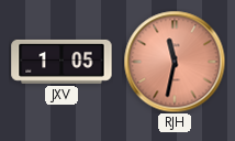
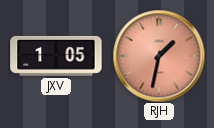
RJH: 11:32 -> 1:32
